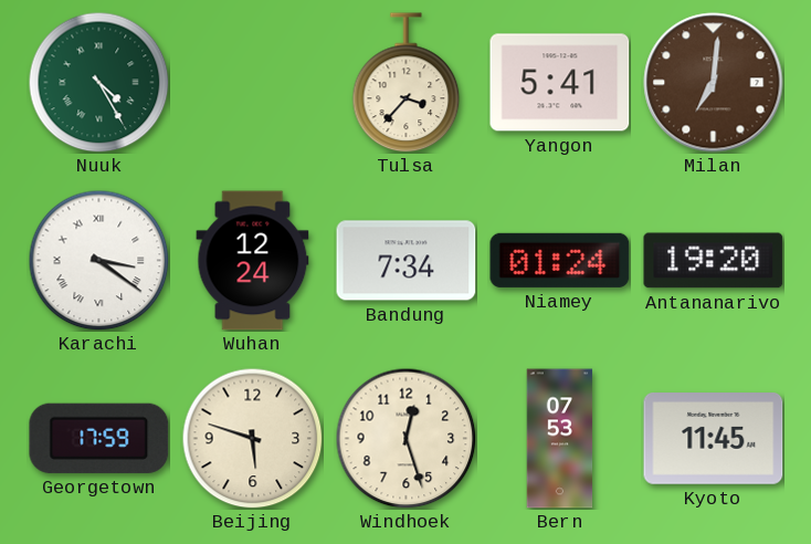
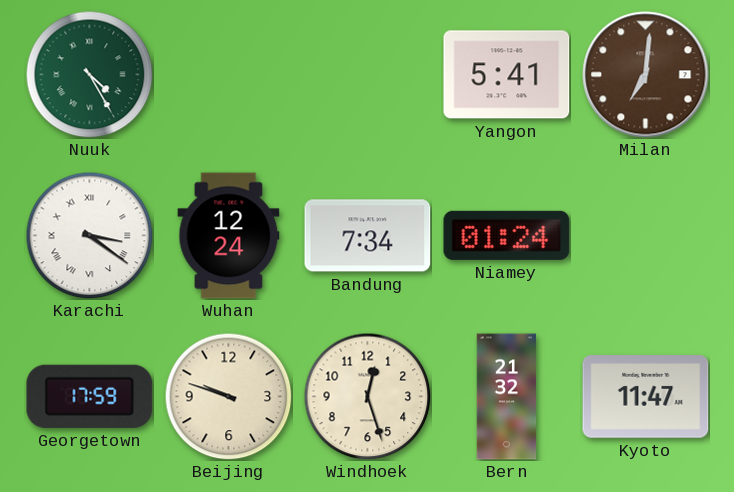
Tulsa: 3:37 -> none
Antananarivo: 19:20 -> none
Beijing: 5:48 -> 9:48
Bern: 07:53 -> 21:32
Kyoto: 11:45 -> 11:47
